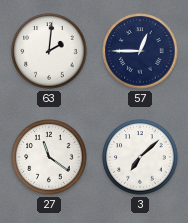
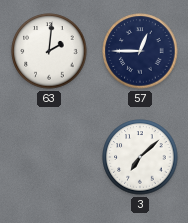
27: 11:21 -> none
